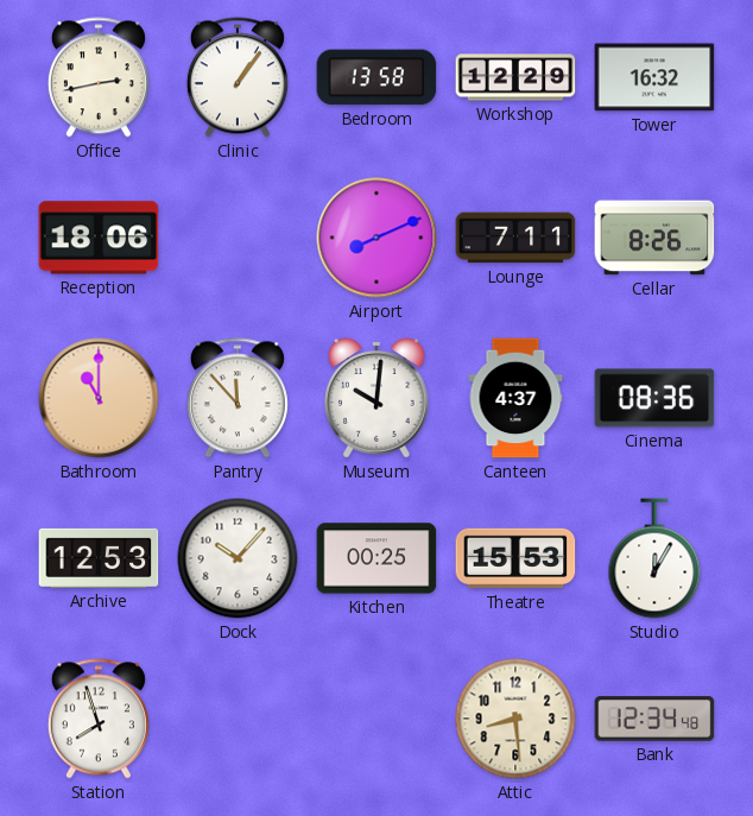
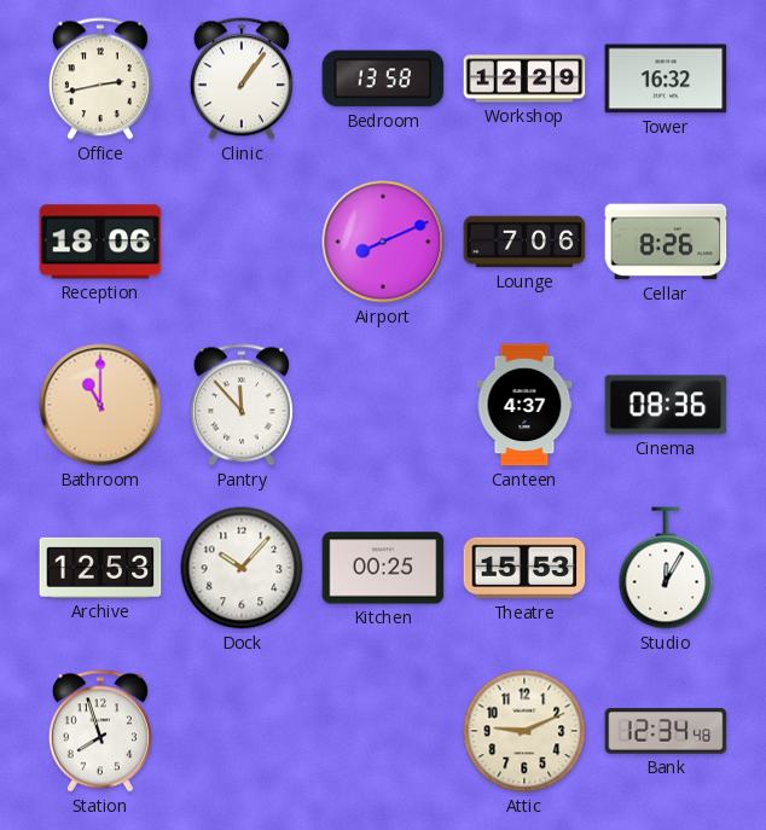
Lounge: 7:11 -> 7:06
Museum: 10:01 -> none
Attic: 8:29 -> 9:11
